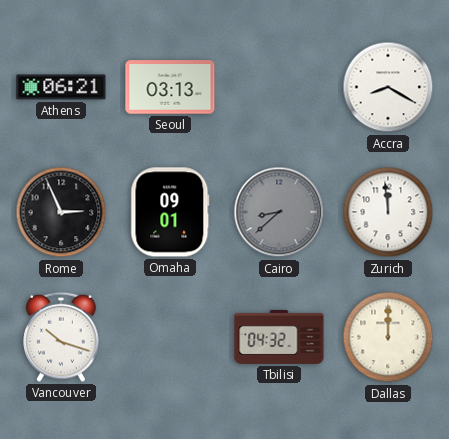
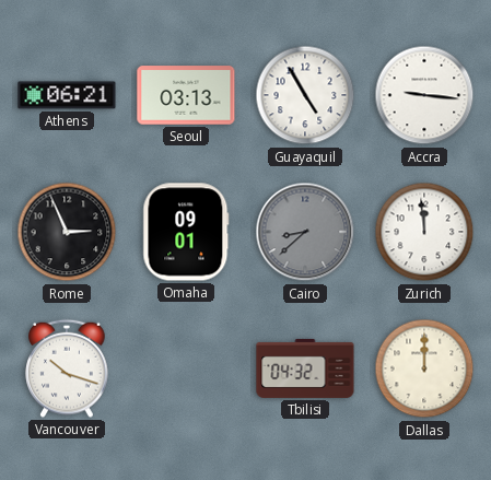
Guayaquil: none -> 4:55
Accra: 8:20 -> 9:16
